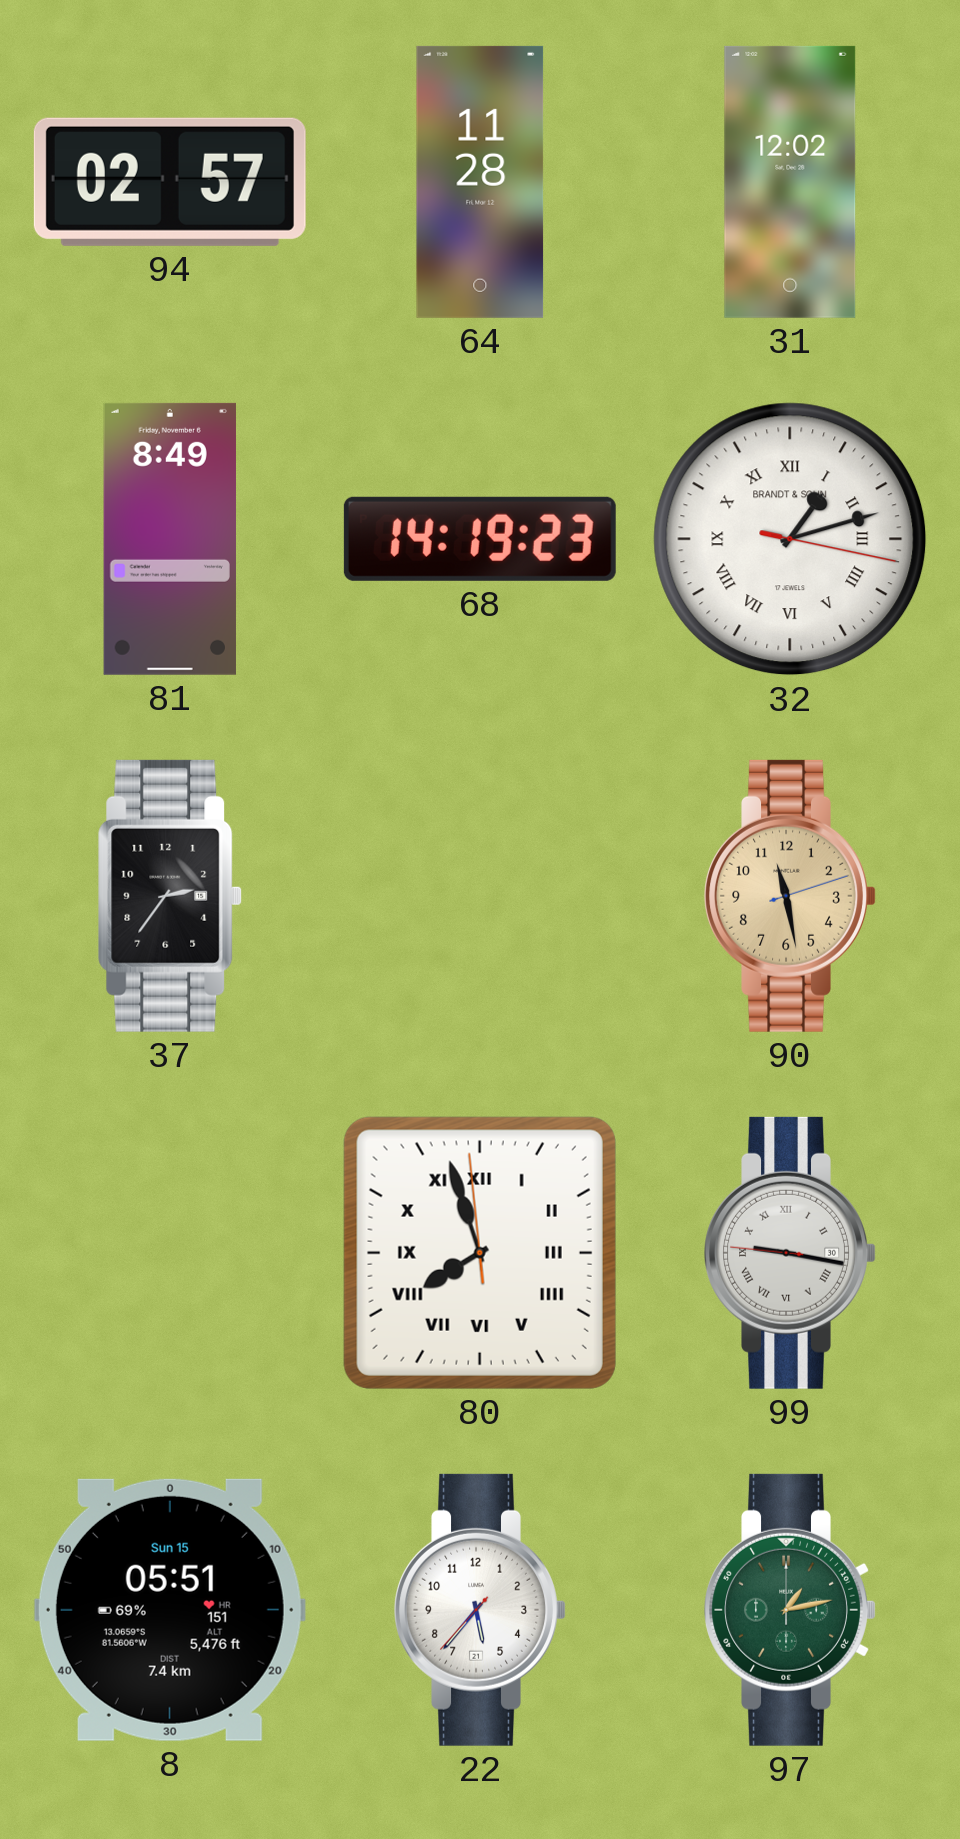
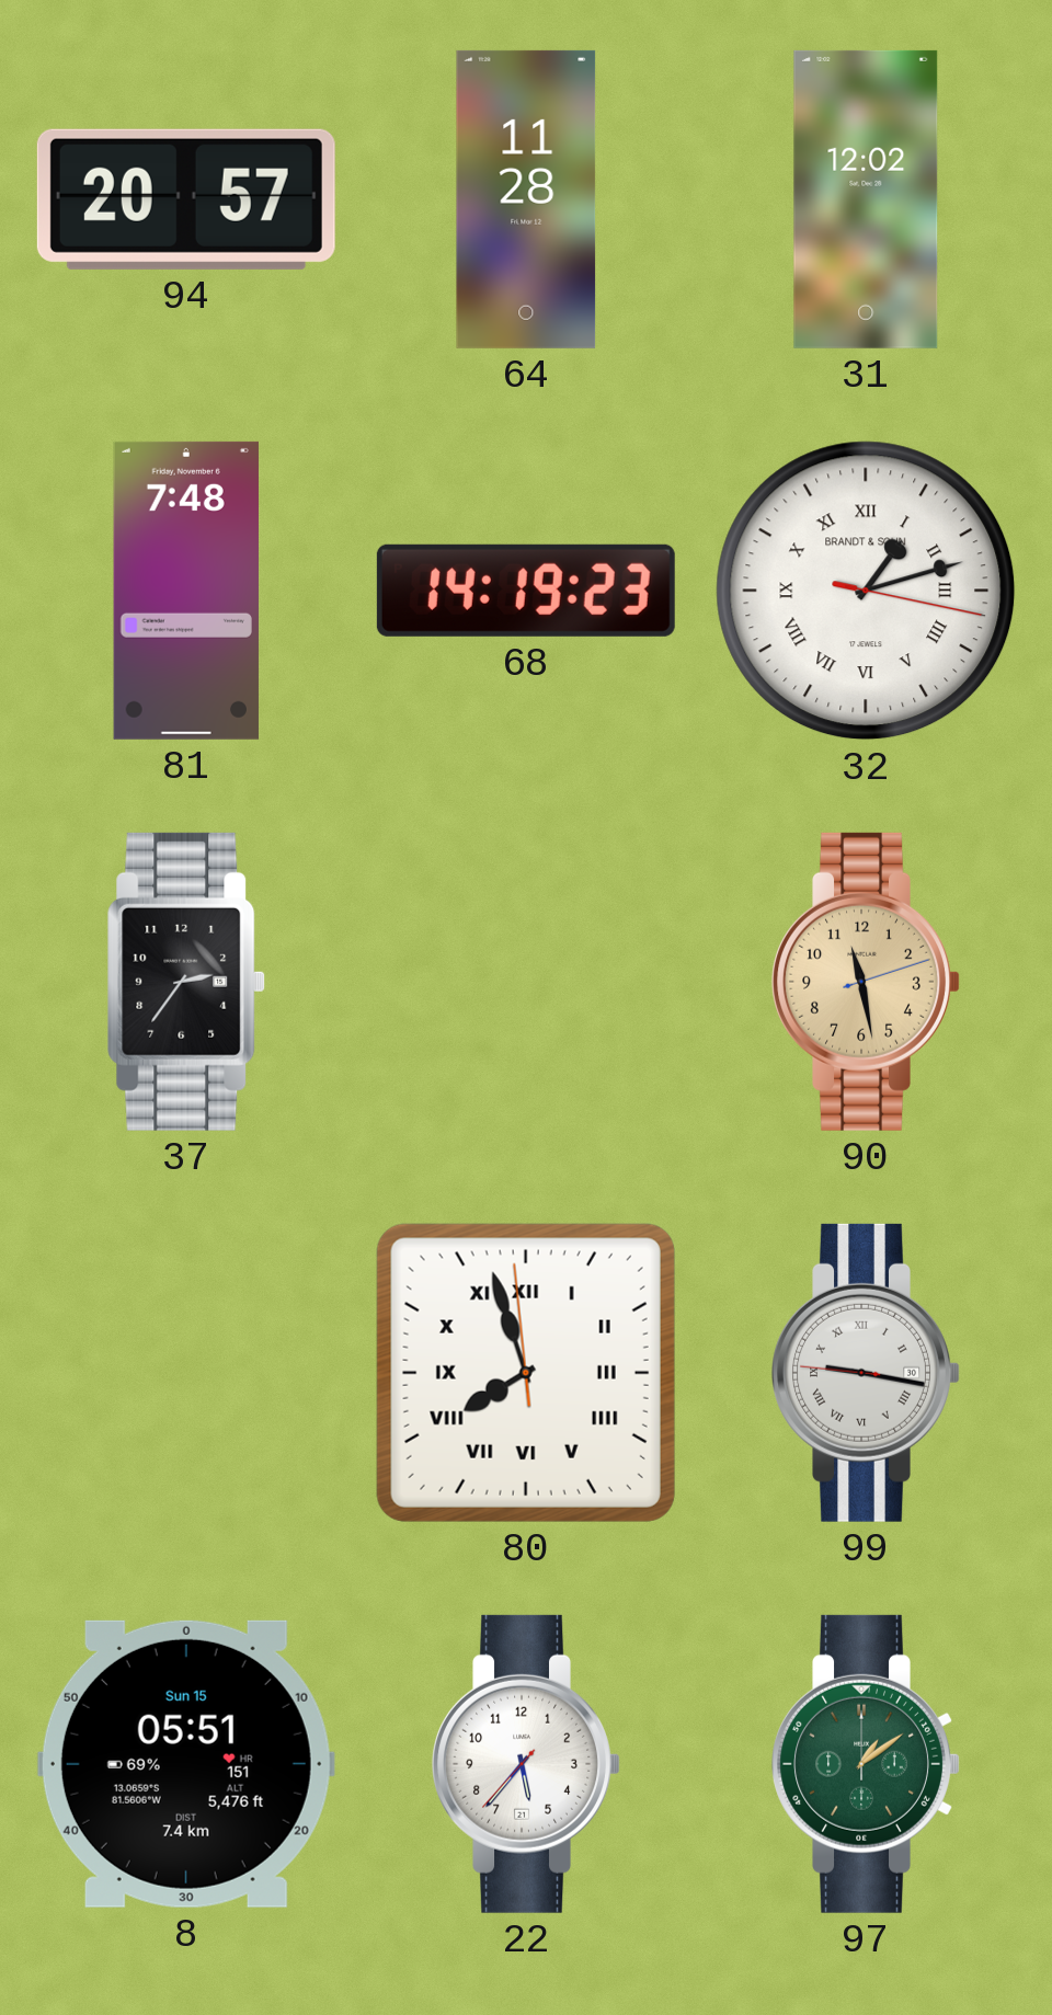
94: 02:57 -> 20:57
81: 8:49 -> 7:48
97: 1:13 -> 1:09
